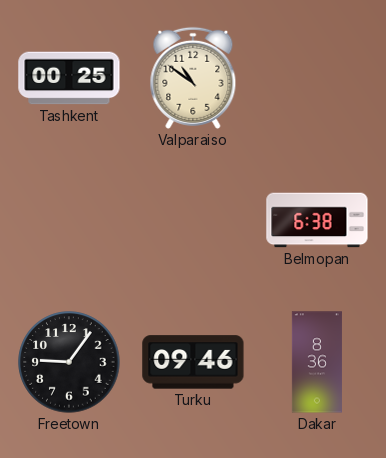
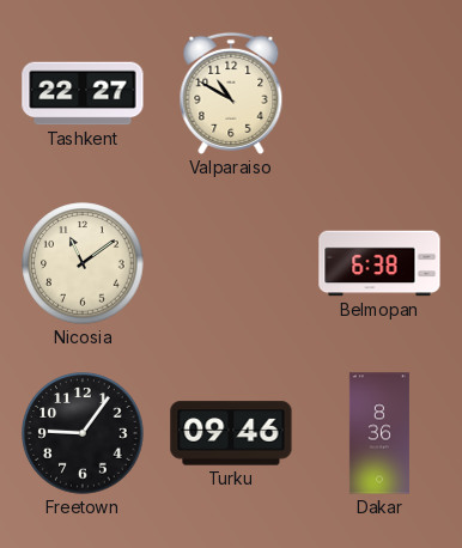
Tashkent: 00:25 -> 22:27
Valparaiso: 10:51 -> 10:50
Nicosia: none -> 11:09
